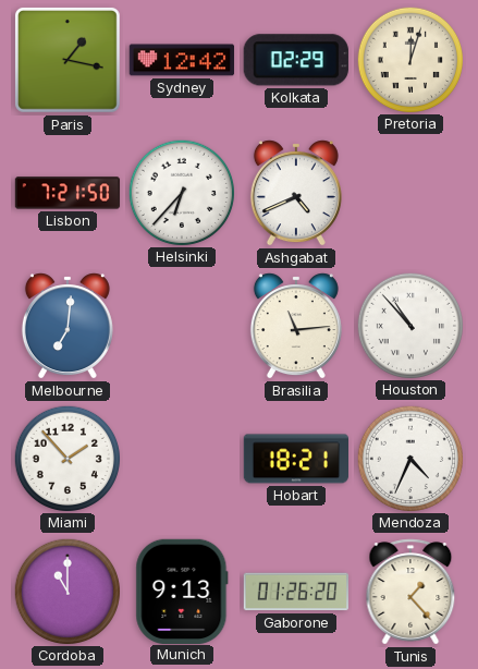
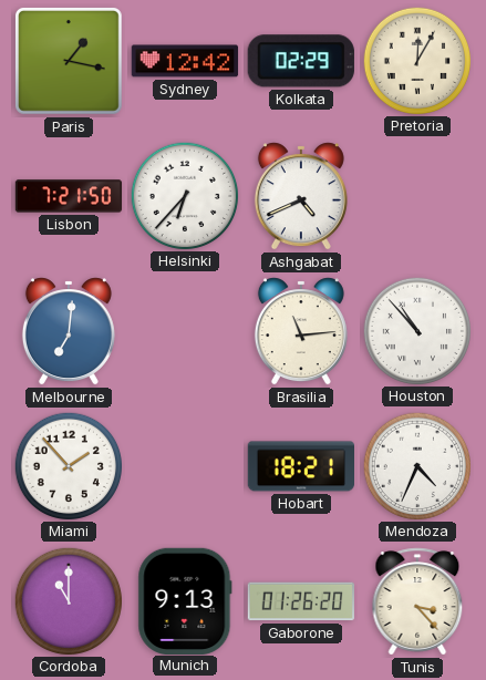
Pretoria: 12:03 -> 12:05
Tunis: 1:23 -> 3:23
